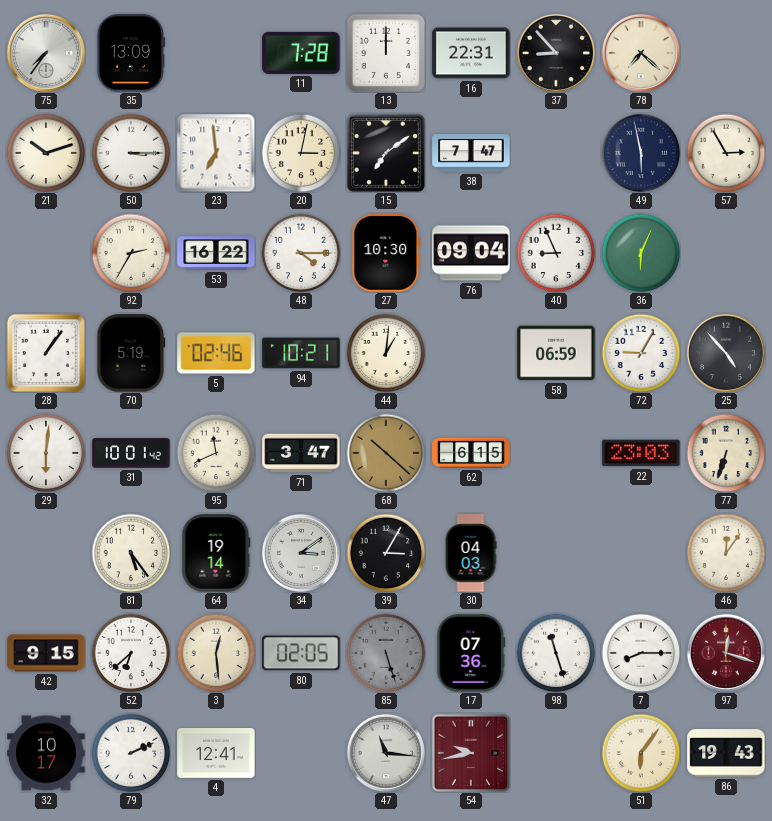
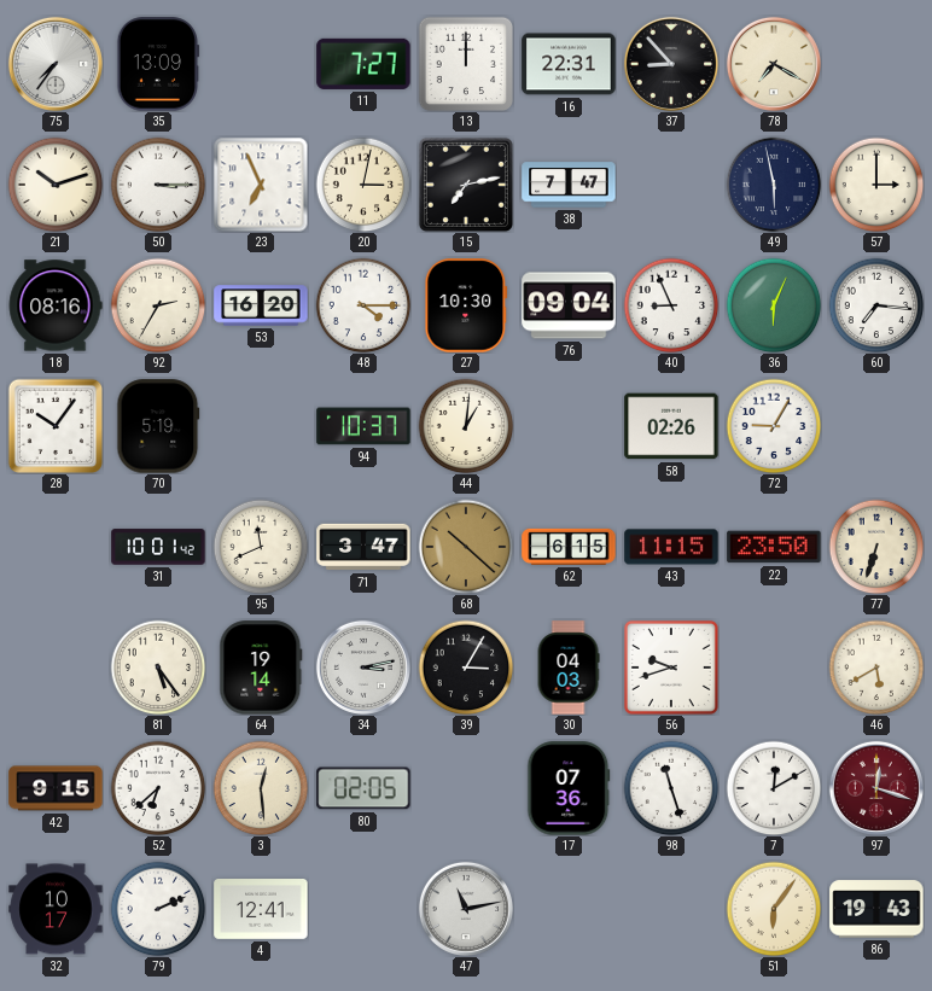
11: 7:28 -> 7:27
78: 7:22 -> 7:20
23: 6:59 -> 6:56
15: 7:09 -> 7:13
57: 2:55 -> 3:00
18: none -> 08:16
53: 16:22 -> 16:20
60: none -> 7:16
28: 1:06 -> 10:06
5: 02:46 -> none
94: 10:21 -> 10:37
58: 06:59 -> 02:26
25: 4:53 -> none
29: 6:01 -> none
43: none -> 11:15
22: 23:03 -> 23:50
34: 3:09 -> 3:13
56: none -> 9:42
46: 12:06 -> 5:40
85: 5:27 -> none
7: 8:15 -> 12:10
47: 11:16 -> 11:13
54: 9:43 -> none
